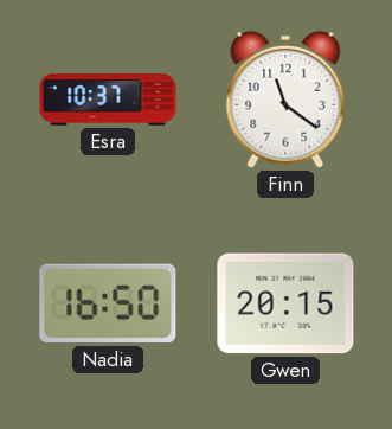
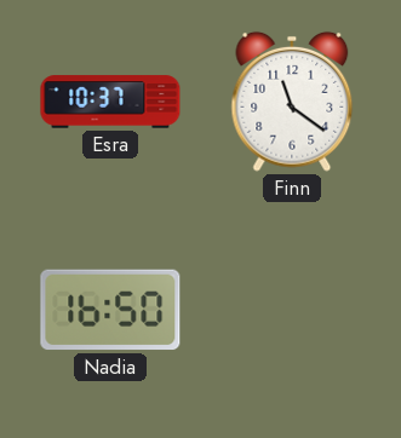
Gwen: 20:15 -> none
